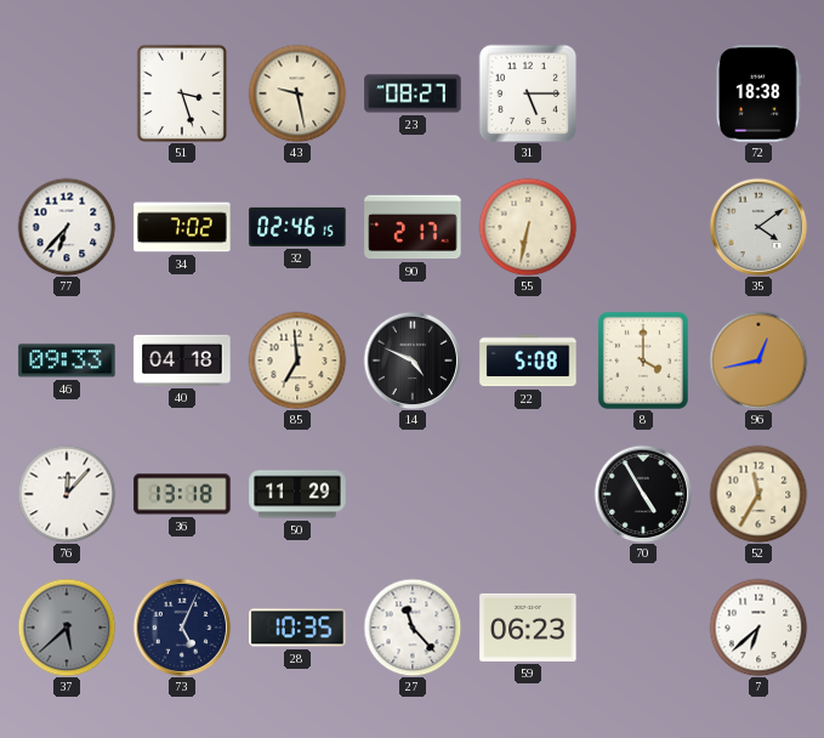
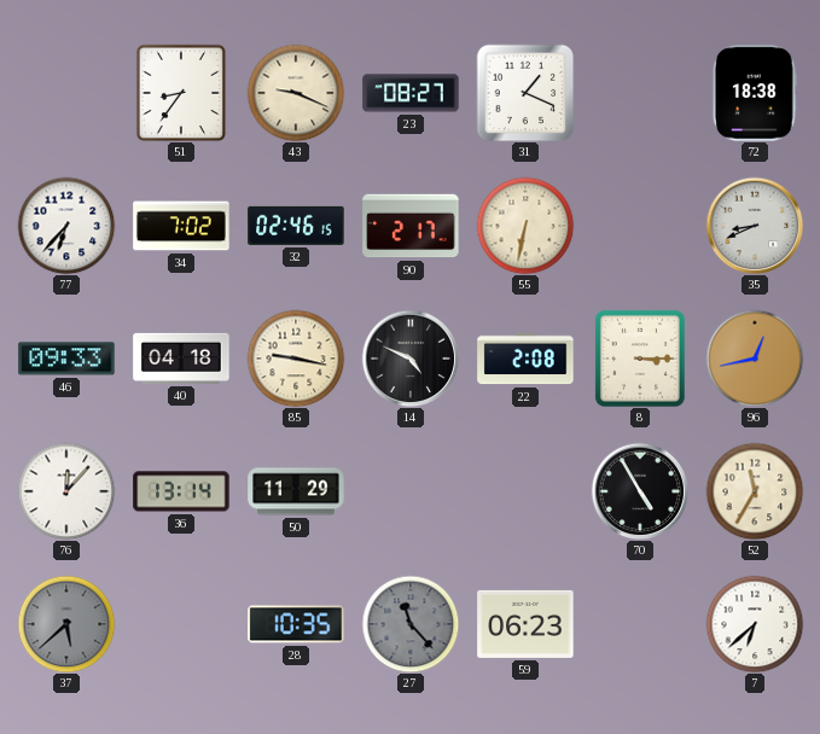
51: 3:27 -> 8:36
43: 9:28 -> 9:19
31: 5:15 -> 1:19
35: 4:09 -> 8:41
85: 6:59 -> 9:17
22: 5:08 -> 2:08
8: 4:00 -> 3:15
36: 13:18 -> 13:14
73: 5:04 -> none
27 dial: white -> grey
